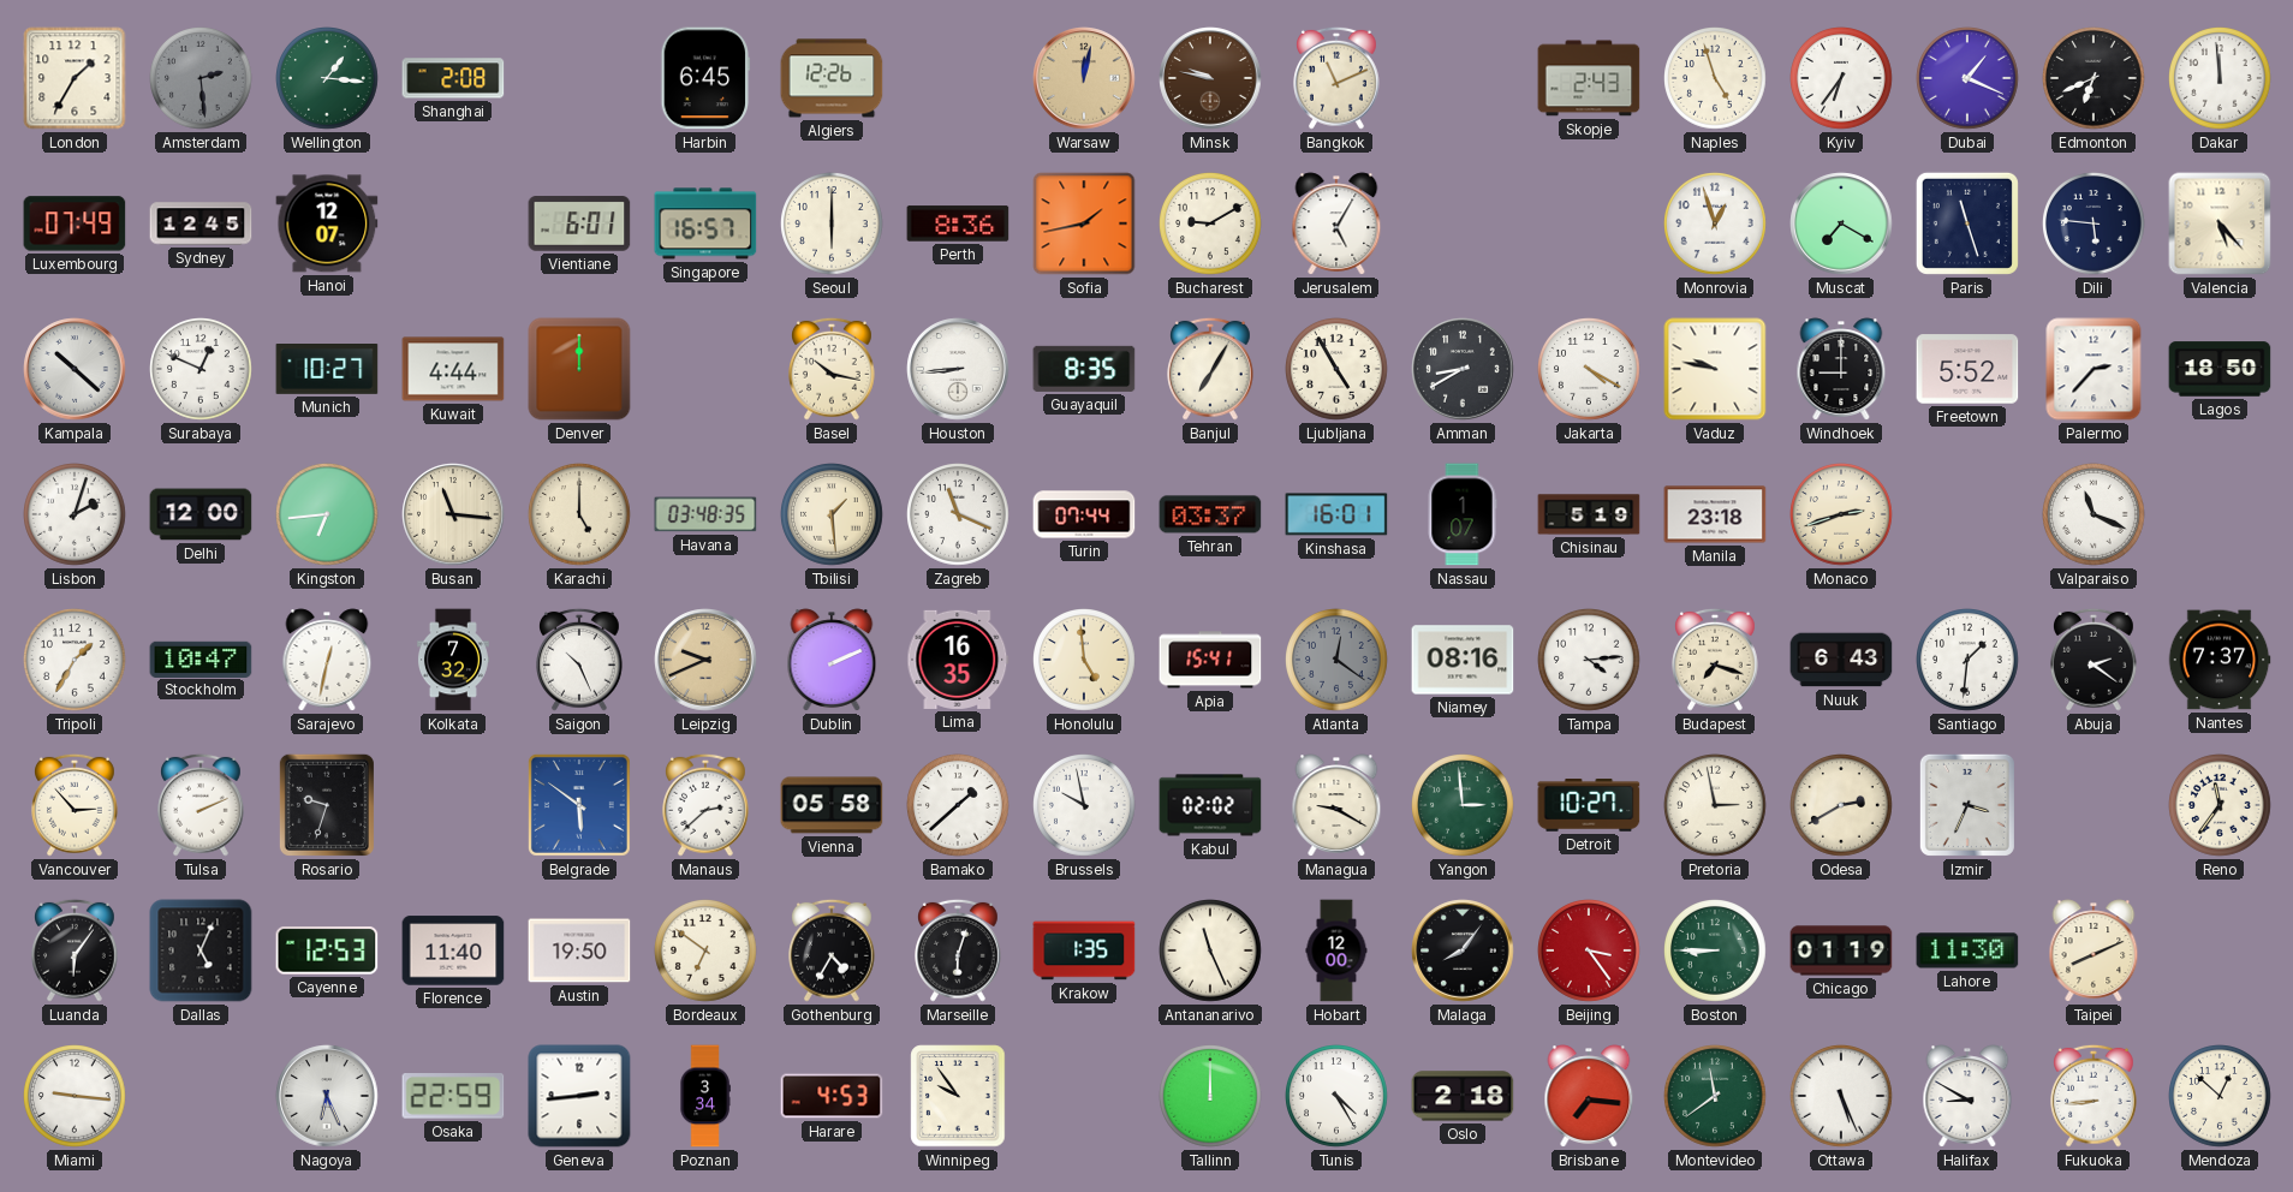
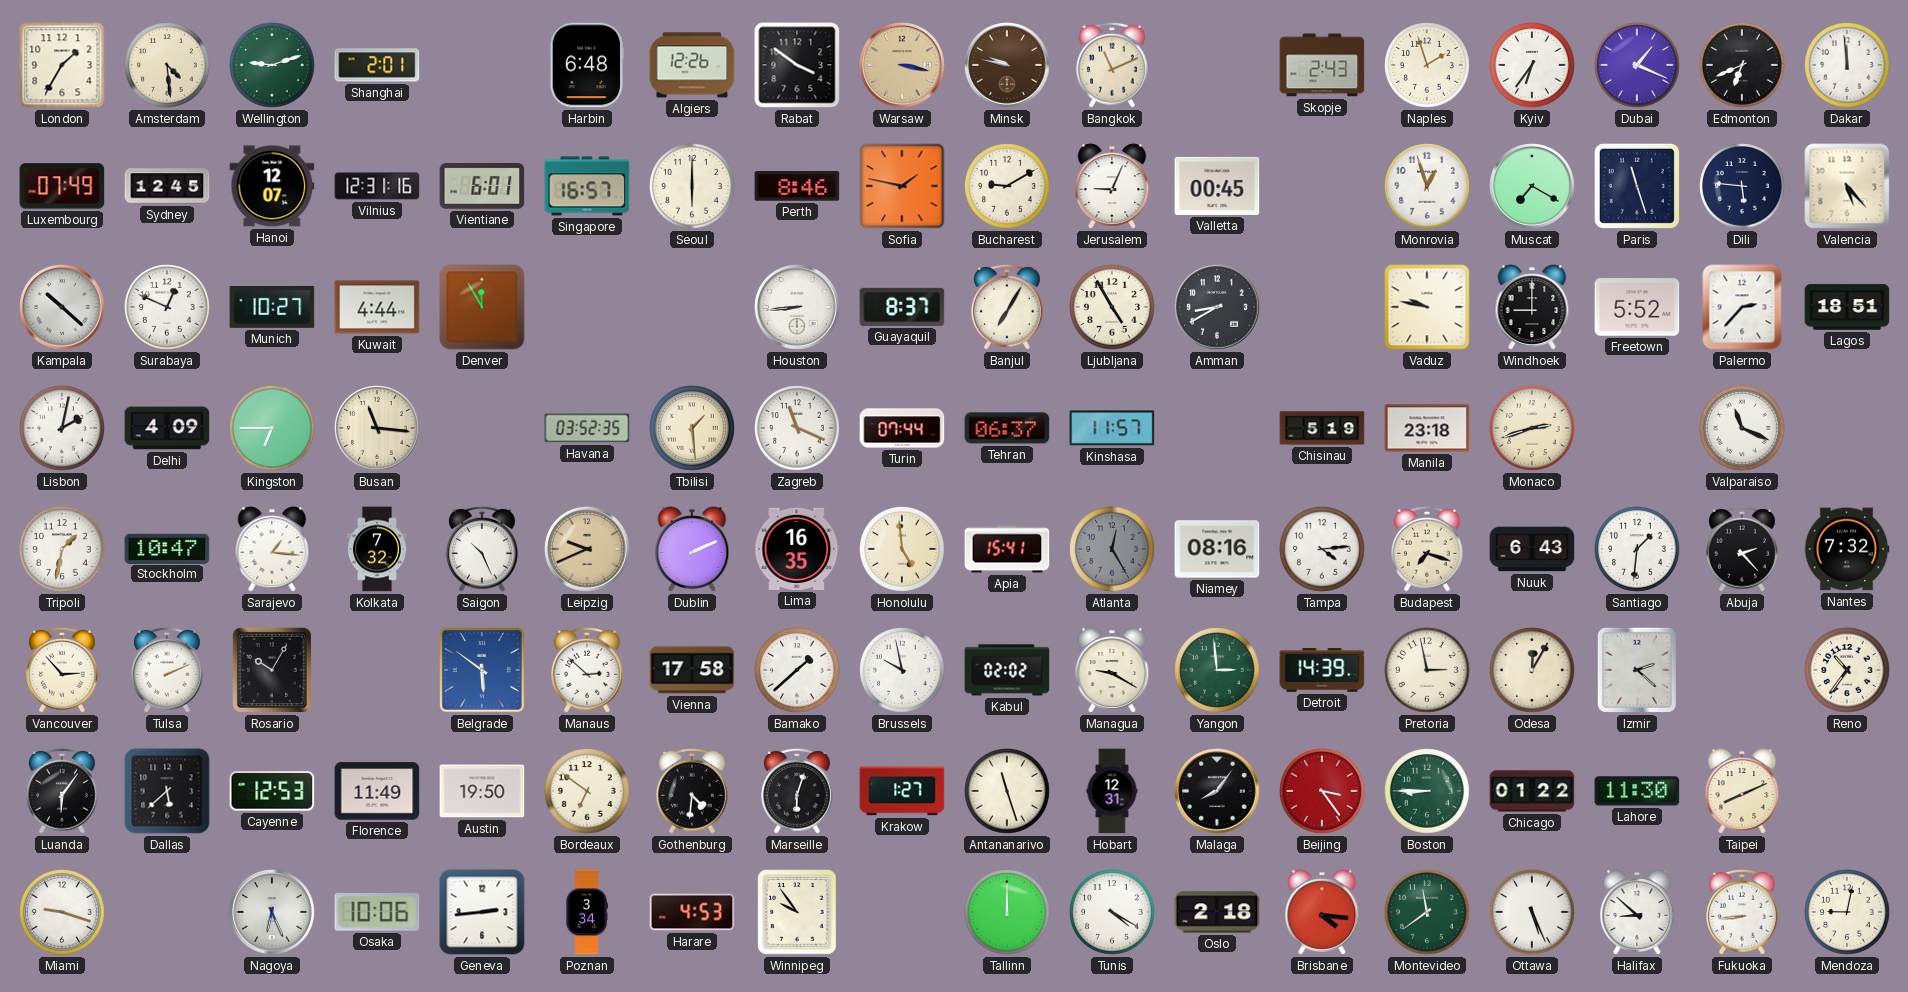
Amsterdam: 2:29 -> 4:29
Amsterdam dial: grey -> cream
Wellington: 1:16 -> 9:12
Shanghai: 2:08 -> 2:01
Harbin: 6:45 -> 6:48
Rabat: none -> 3:51
Warsaw: 12:02 -> 3:17
Naples: 4:57 -> 1:57
Vilnius: none -> 12:31
Perth: 8:36 -> 8:46
Sofia: 1:43 -> 1:47
Jerusalem: 5:05 -> 9:04
Valletta: none -> 00:45
Denver: 12:00 -> 11:55
Basel: 10:17 -> none
Guayaquil: 8:35 -> 8:37
Jakarta: 4:20 -> none
Lagos: 18:50 -> 18:51
Lisbon: 2:03 -> 2:02
Delhi: 12:00 -> 4:09
Kingston: 6:44 -> 6:45
Karachi: 5:00 -> none
Havana: 03:48 -> 03:52
Tehran: 03:37 -> 06:37
Kinshasa: 16:01 -> 11:57
Nassau: 1:07 -> none
Tripoli: 1:35 -> 1:32
Sarajevo: 12:32 -> 1:16
Atlanta: 12:21 -> 12:25
Abuja: 2:21 -> 2:23
Nantes: 7:37 -> 7:32
Rosario: 9:33 -> 10:05
Manaus: 2:38 -> 2:52
Vienna: 05:58 -> 17:58
Detroit: 10:27 -> 14:39
Odesa: 2:40 -> 12:05
Izmir: 3:34 -> 2:22
Reno: 11:36 -> 10:36
Dallas: 5:04 -> 5:38
Florence: 11:40 -> 11:49
Gothenburg: 4:35 -> 4:31
Krakow: 1:35 -> 1:27
Antananarivo: 11:26 -> 11:27
Hobart: 12:00 -> 12:31
Chicago: 01:19 -> 01:22
Miami: 9:16 -> 9:18
Osaka: 22:59 -> 10:06
Tunis: 4:25 -> 4:20
Brisbane: 7:16 -> 4:16
Halifax: 8:50 -> 8:52
Mendoza: 12:52 -> 9:02
